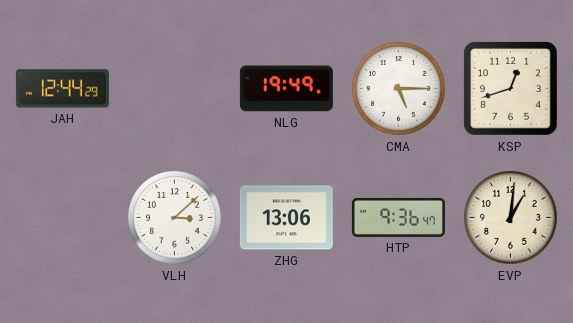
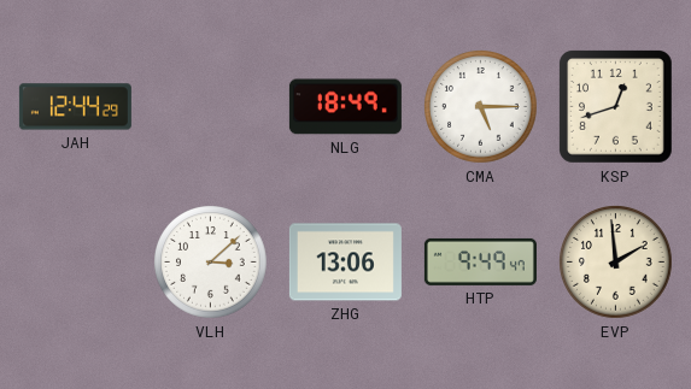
NLG: 19:49 -> 18:49
HTP: 9:36 -> 9:49
EVP: 1:01 -> 1:59
